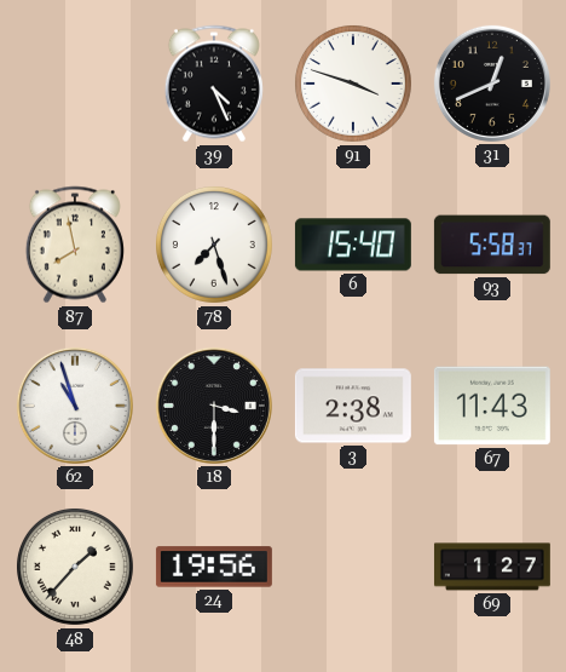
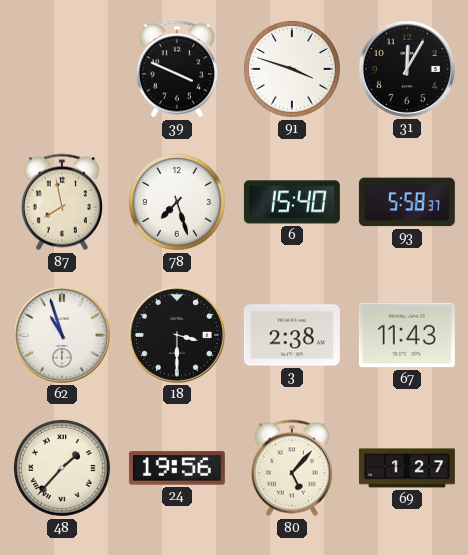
39: 4:26 -> 3:49
31: 12:41 -> 12:05
80: none -> 5:07
